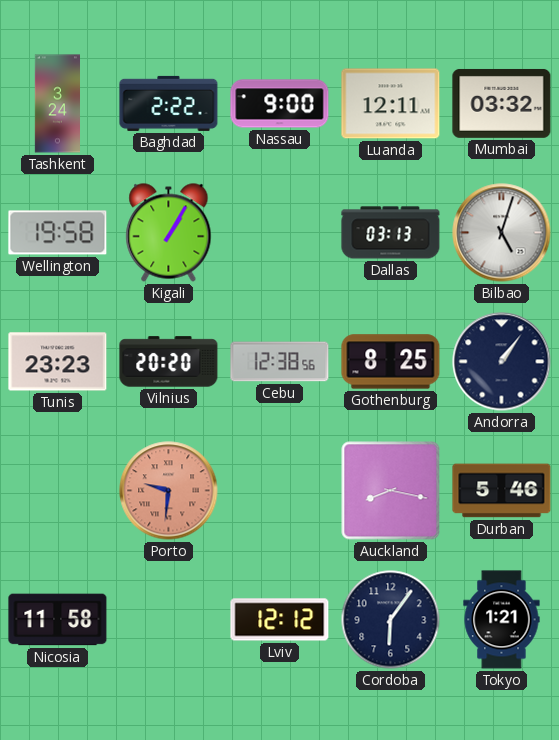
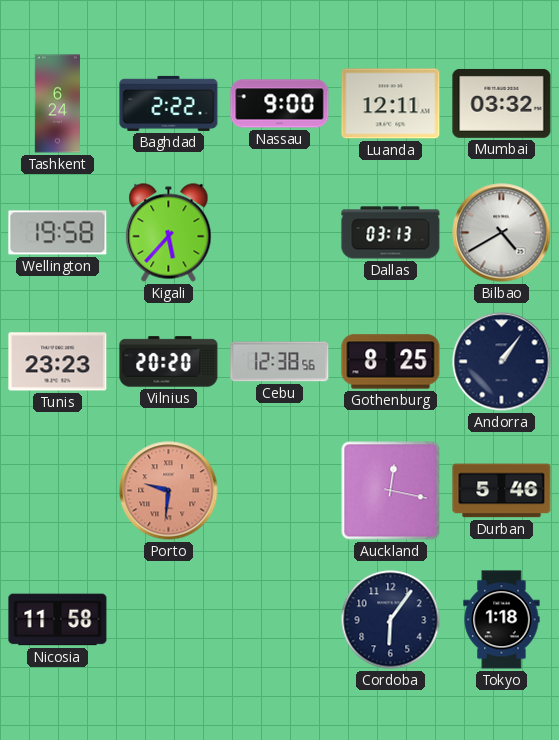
Tashkent: 3:24 -> 6:24
Kigali: 1:05 -> 5:37
Bilbao: 5:03 -> 4:40
Auckland: 8:17 -> 12:17
Lviv: 12:12 -> none
Tokyo: 1:21 -> 1:18
